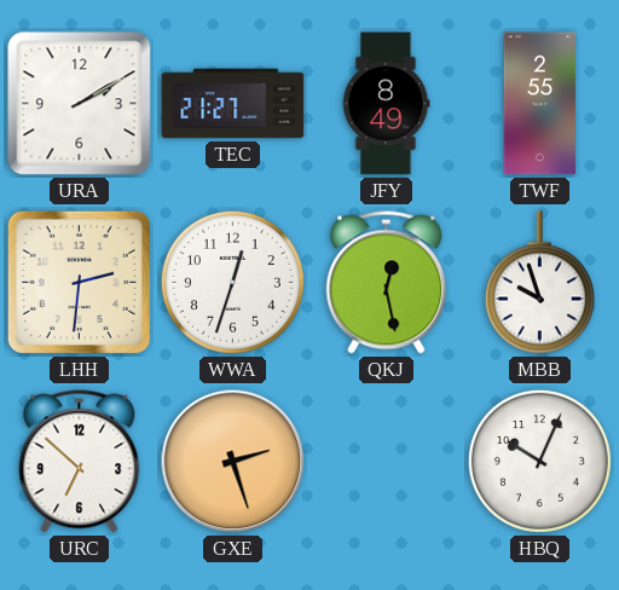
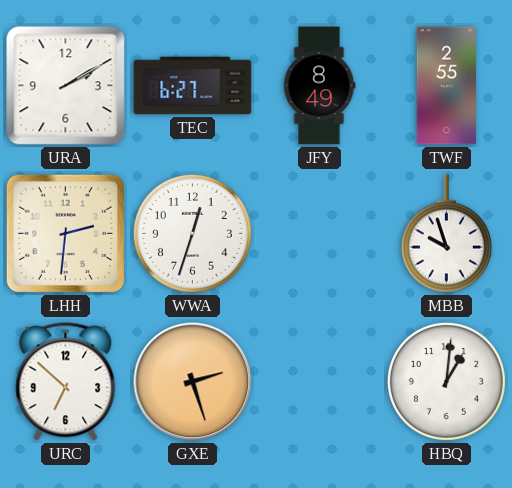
TEC: 21:27 -> 6:27
QKJ: 12:28 -> none
HBQ: 10:04 -> 1:01
